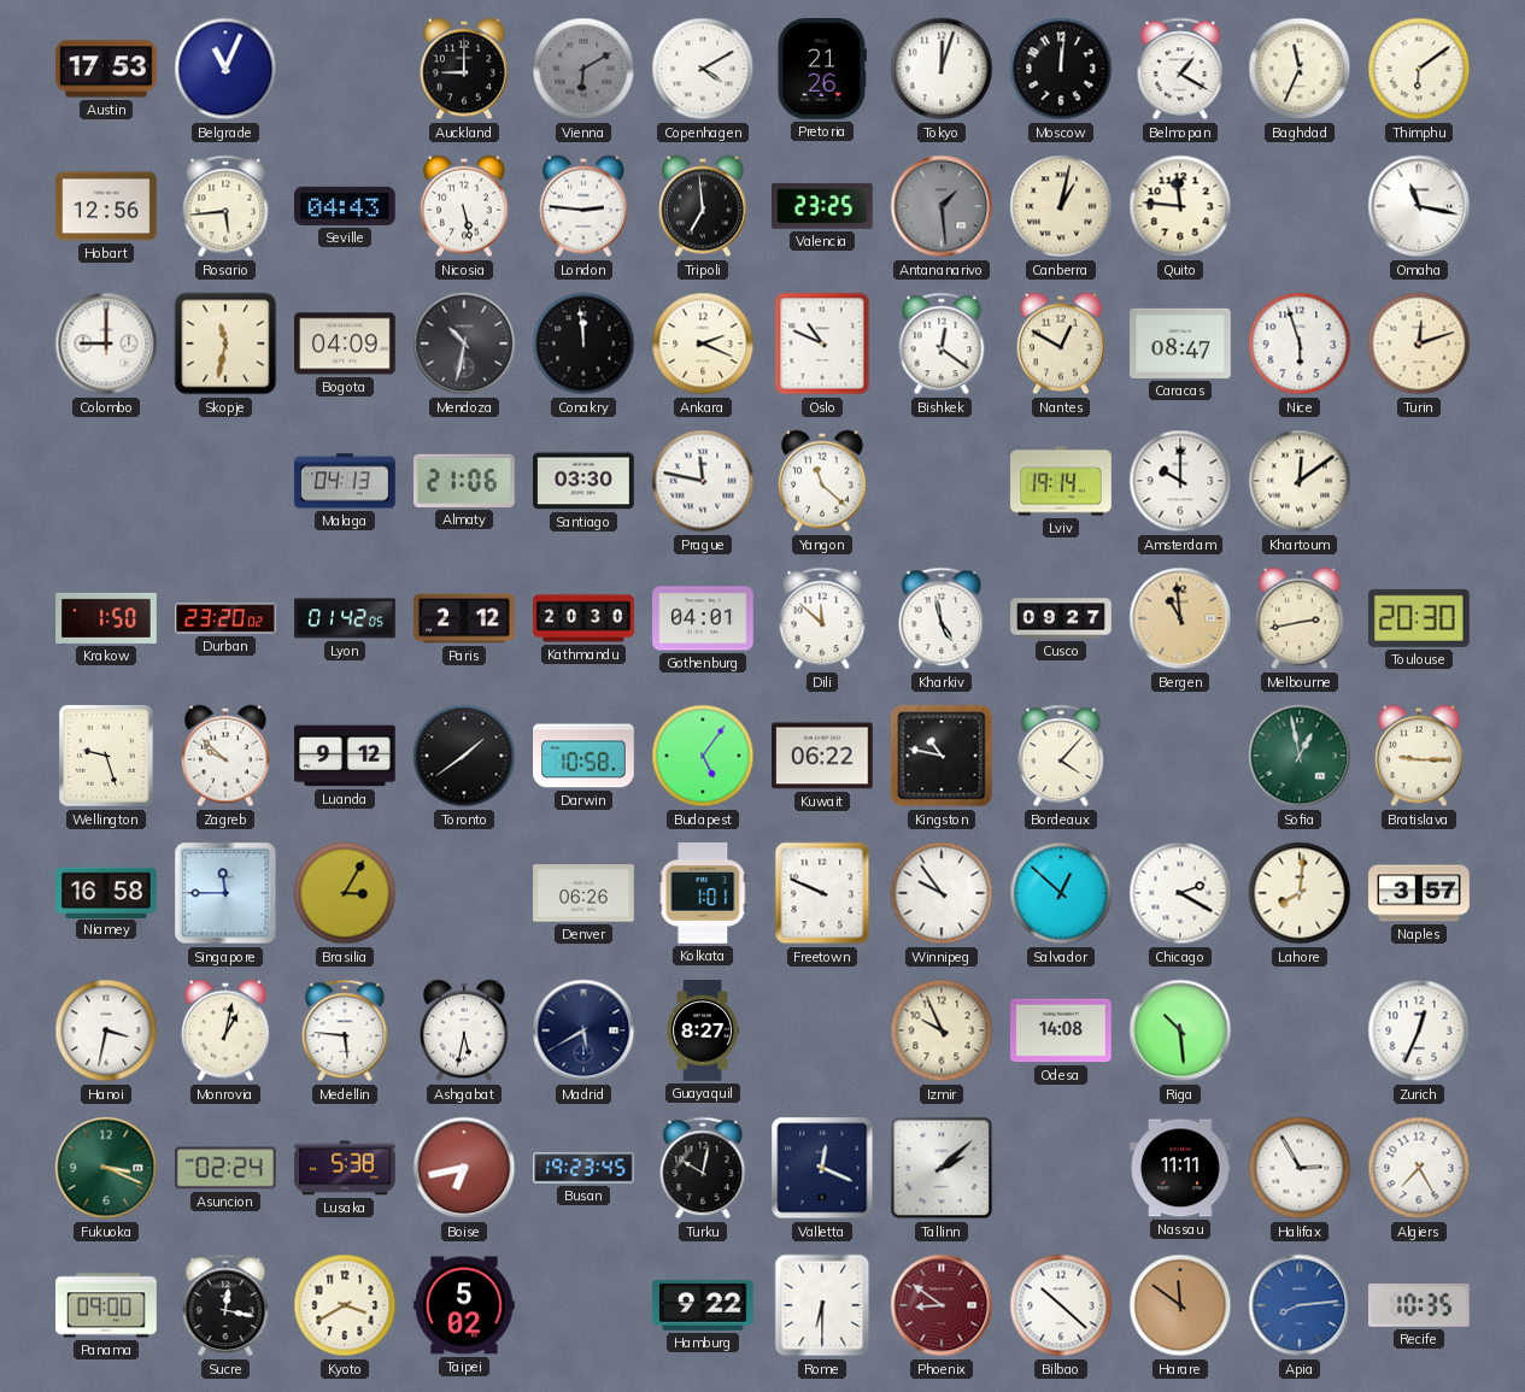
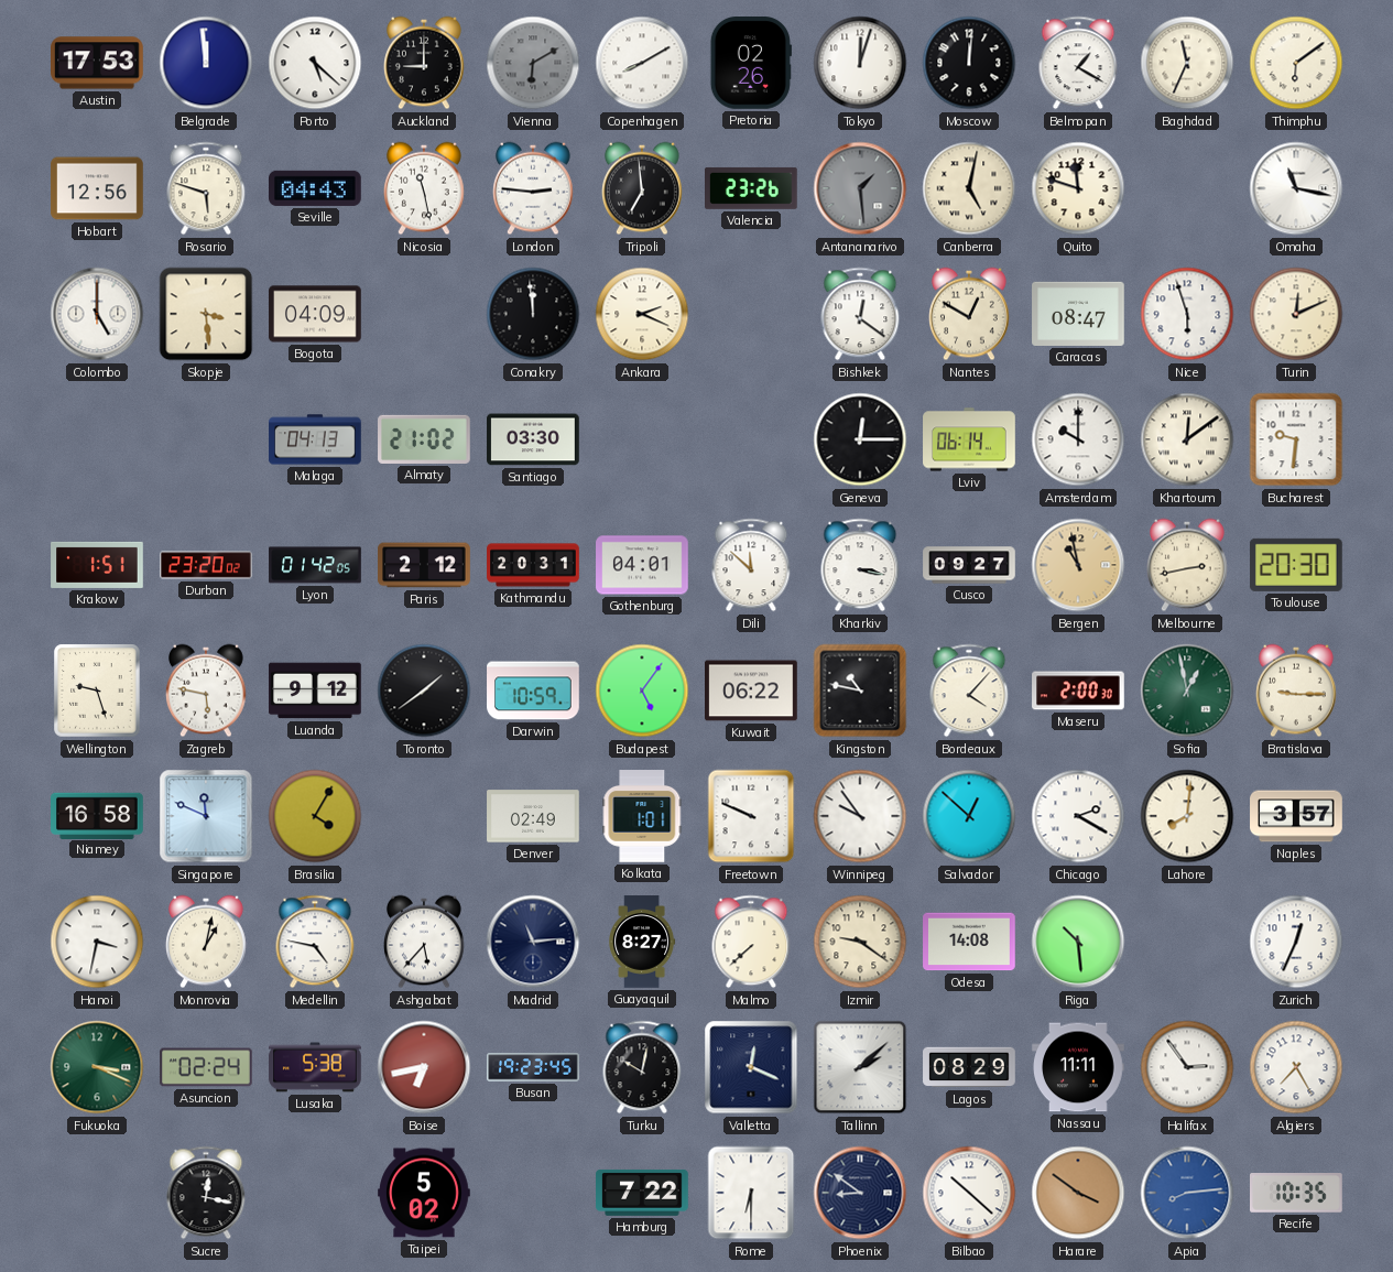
Belgrade: 11:04 -> 11:59
Porto: none -> 5:22
Copenhagen: 4:10 -> 8:10
Pretoria: 21:26 -> 02:26
Rosario: 5:44 -> 5:48
Nicosia: 5:28 -> 11:28
Valencia: 23:25 -> 23:26
Canberra: 1:02 -> 5:02
Quito: 11:46 -> 11:48
Colombo: 9:00 -> 5:00
Skopje: 11:32 -> 3:29
Mendoza: 10:32 -> none
Oslo: 10:49 -> none
Turin: 12:12 -> 12:11
Almaty: 21:06 -> 21:02
Prague: 11:47 -> none
Yangon: 11:22 -> none
Geneva: none -> 12:15
Lviv: 19:14 -> 06:14
Bucharest: none -> 9:31
Krakow: 1:50 -> 1:51
Kathmandu: 20:30 -> 20:31
Kharkiv: 4:58 -> 3:17
Bergen: 10:59 -> 10:58
Zagreb: 9:52 -> 5:47
Darwin: 10:58 -> 10:59
Maseru: none -> 2:00
Singapore: 11:45 -> 11:49
Brasilia: 3:05 -> 4:05
Denver: 06:26 -> 02:49
Medellin: 5:46 -> 4:47
Ashgabat: 5:32 -> 5:37
Madrid: 5:40 -> 11:14
Malmo: none -> 7:38
Izmir: 9:56 -> 9:21
Lagos: none -> 08:29
Halifax: 2:55 -> 2:54
Panama: 09:00 -> none
Kyoto: 3:40 -> none
Hamburg: 9:22 -> 7:22
Phoenix dial: burgundy -> navy
Harare: 11:51 -> 3:51
